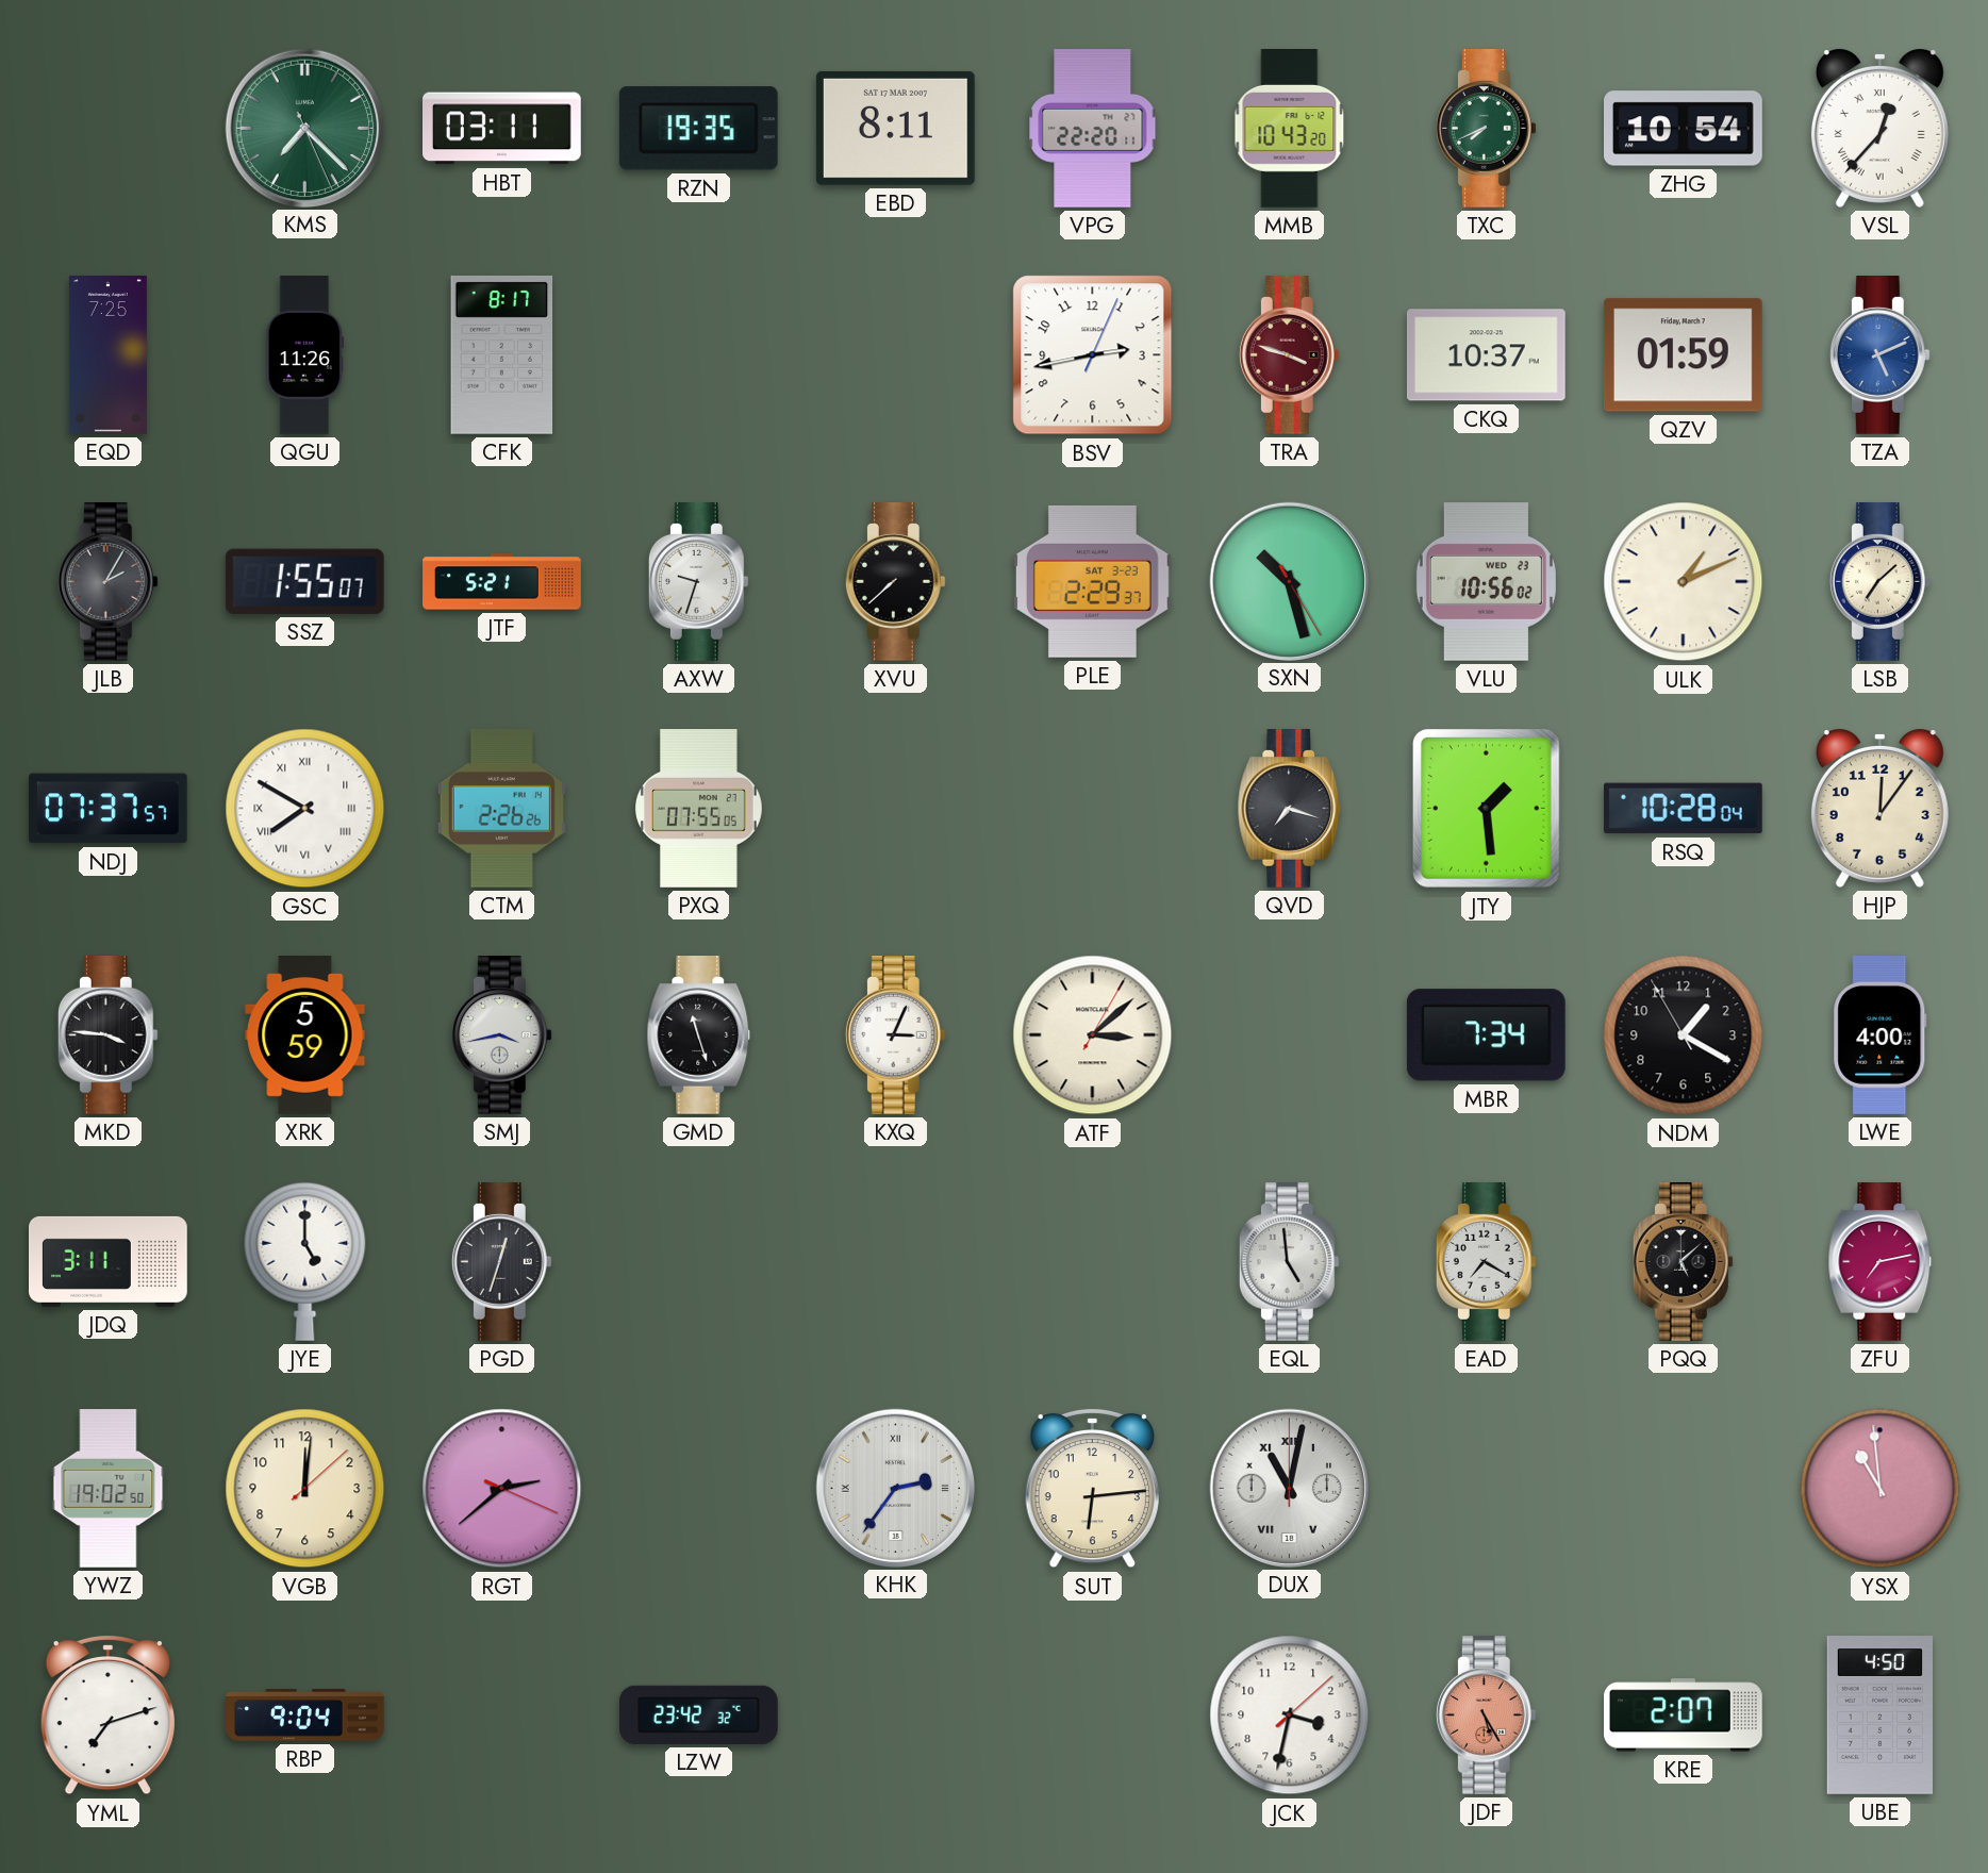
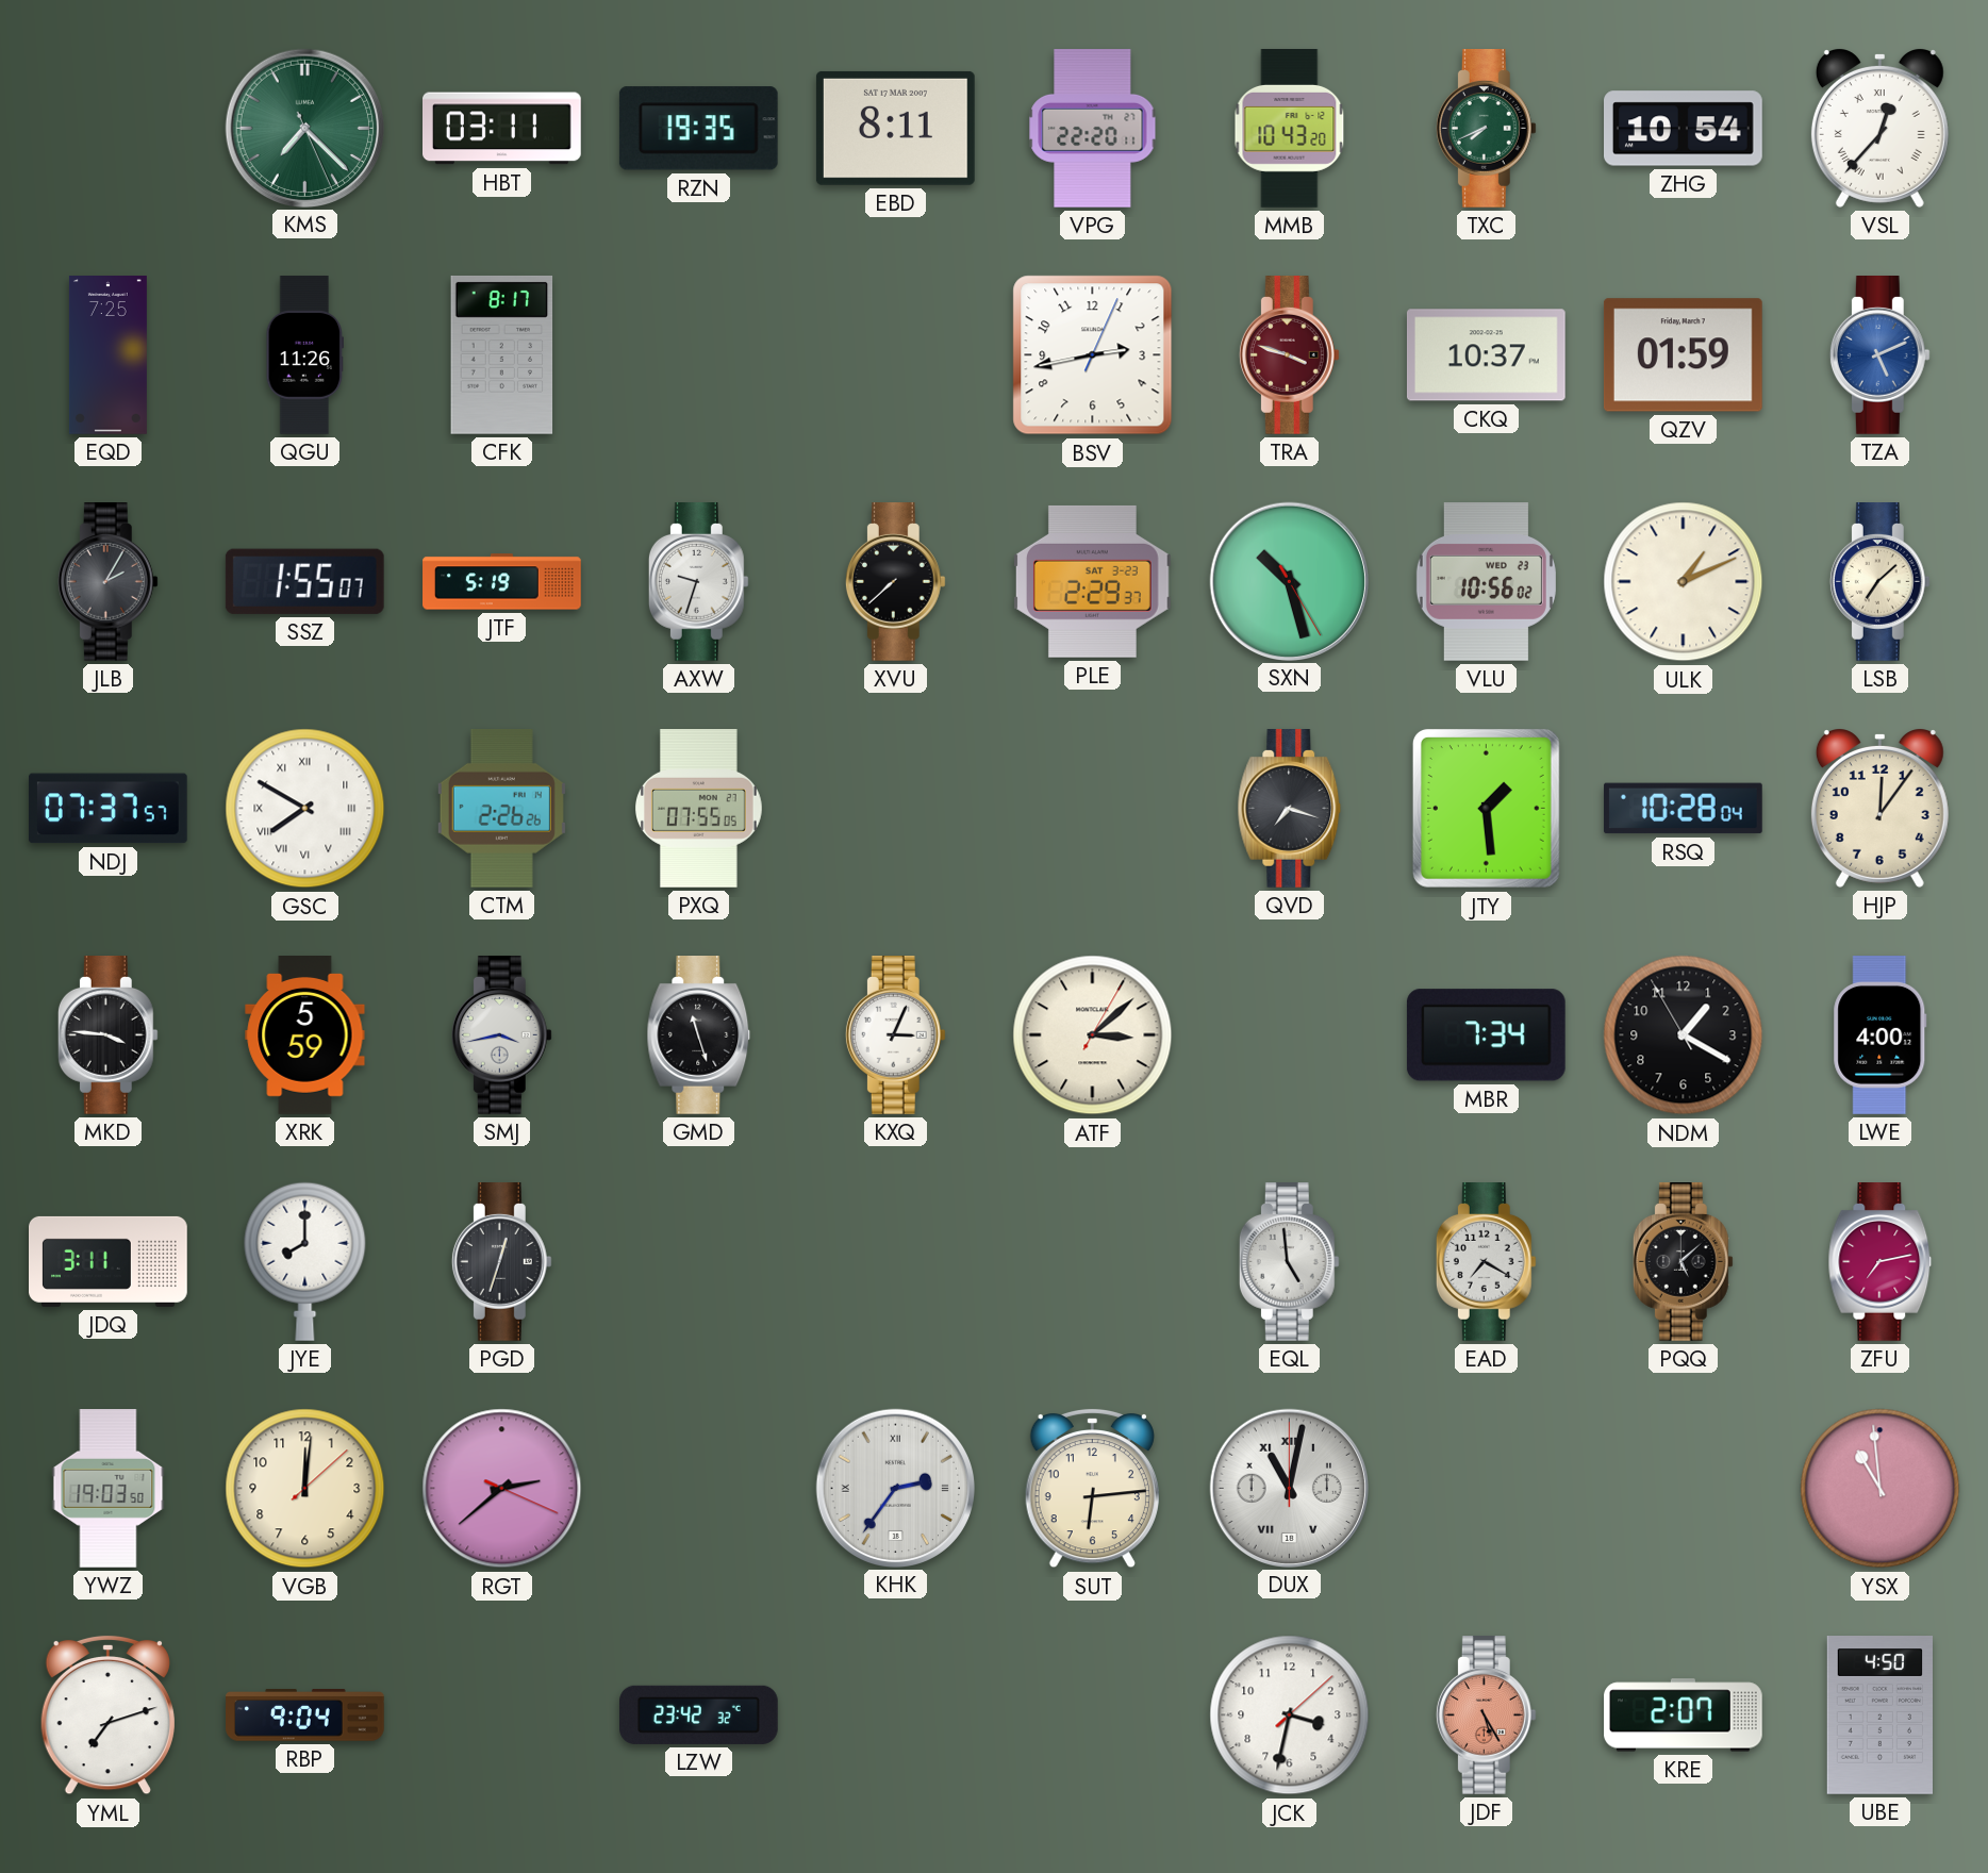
JTF: 5:21 -> 5:19
JYE: 5:00 -> 8:00
YWZ: 19:02 -> 19:03
